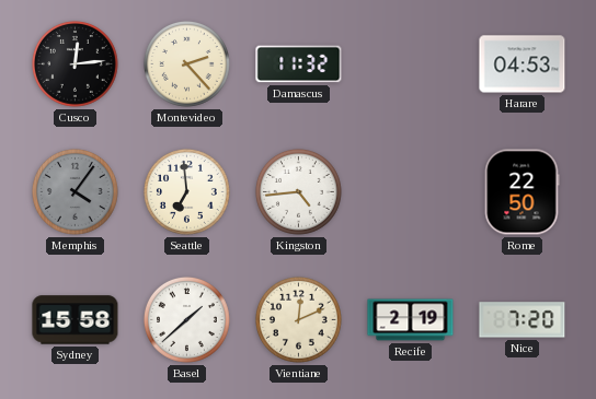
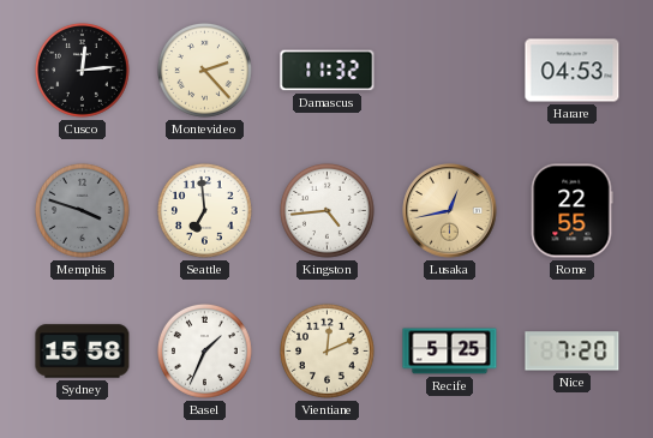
Memphis: 4:06 -> 3:48
Lusaka: none -> 12:43
Rome: 22:50 -> 22:55
Basel: 1:38 -> 1:34
Recife: 2:19 -> 5:25
